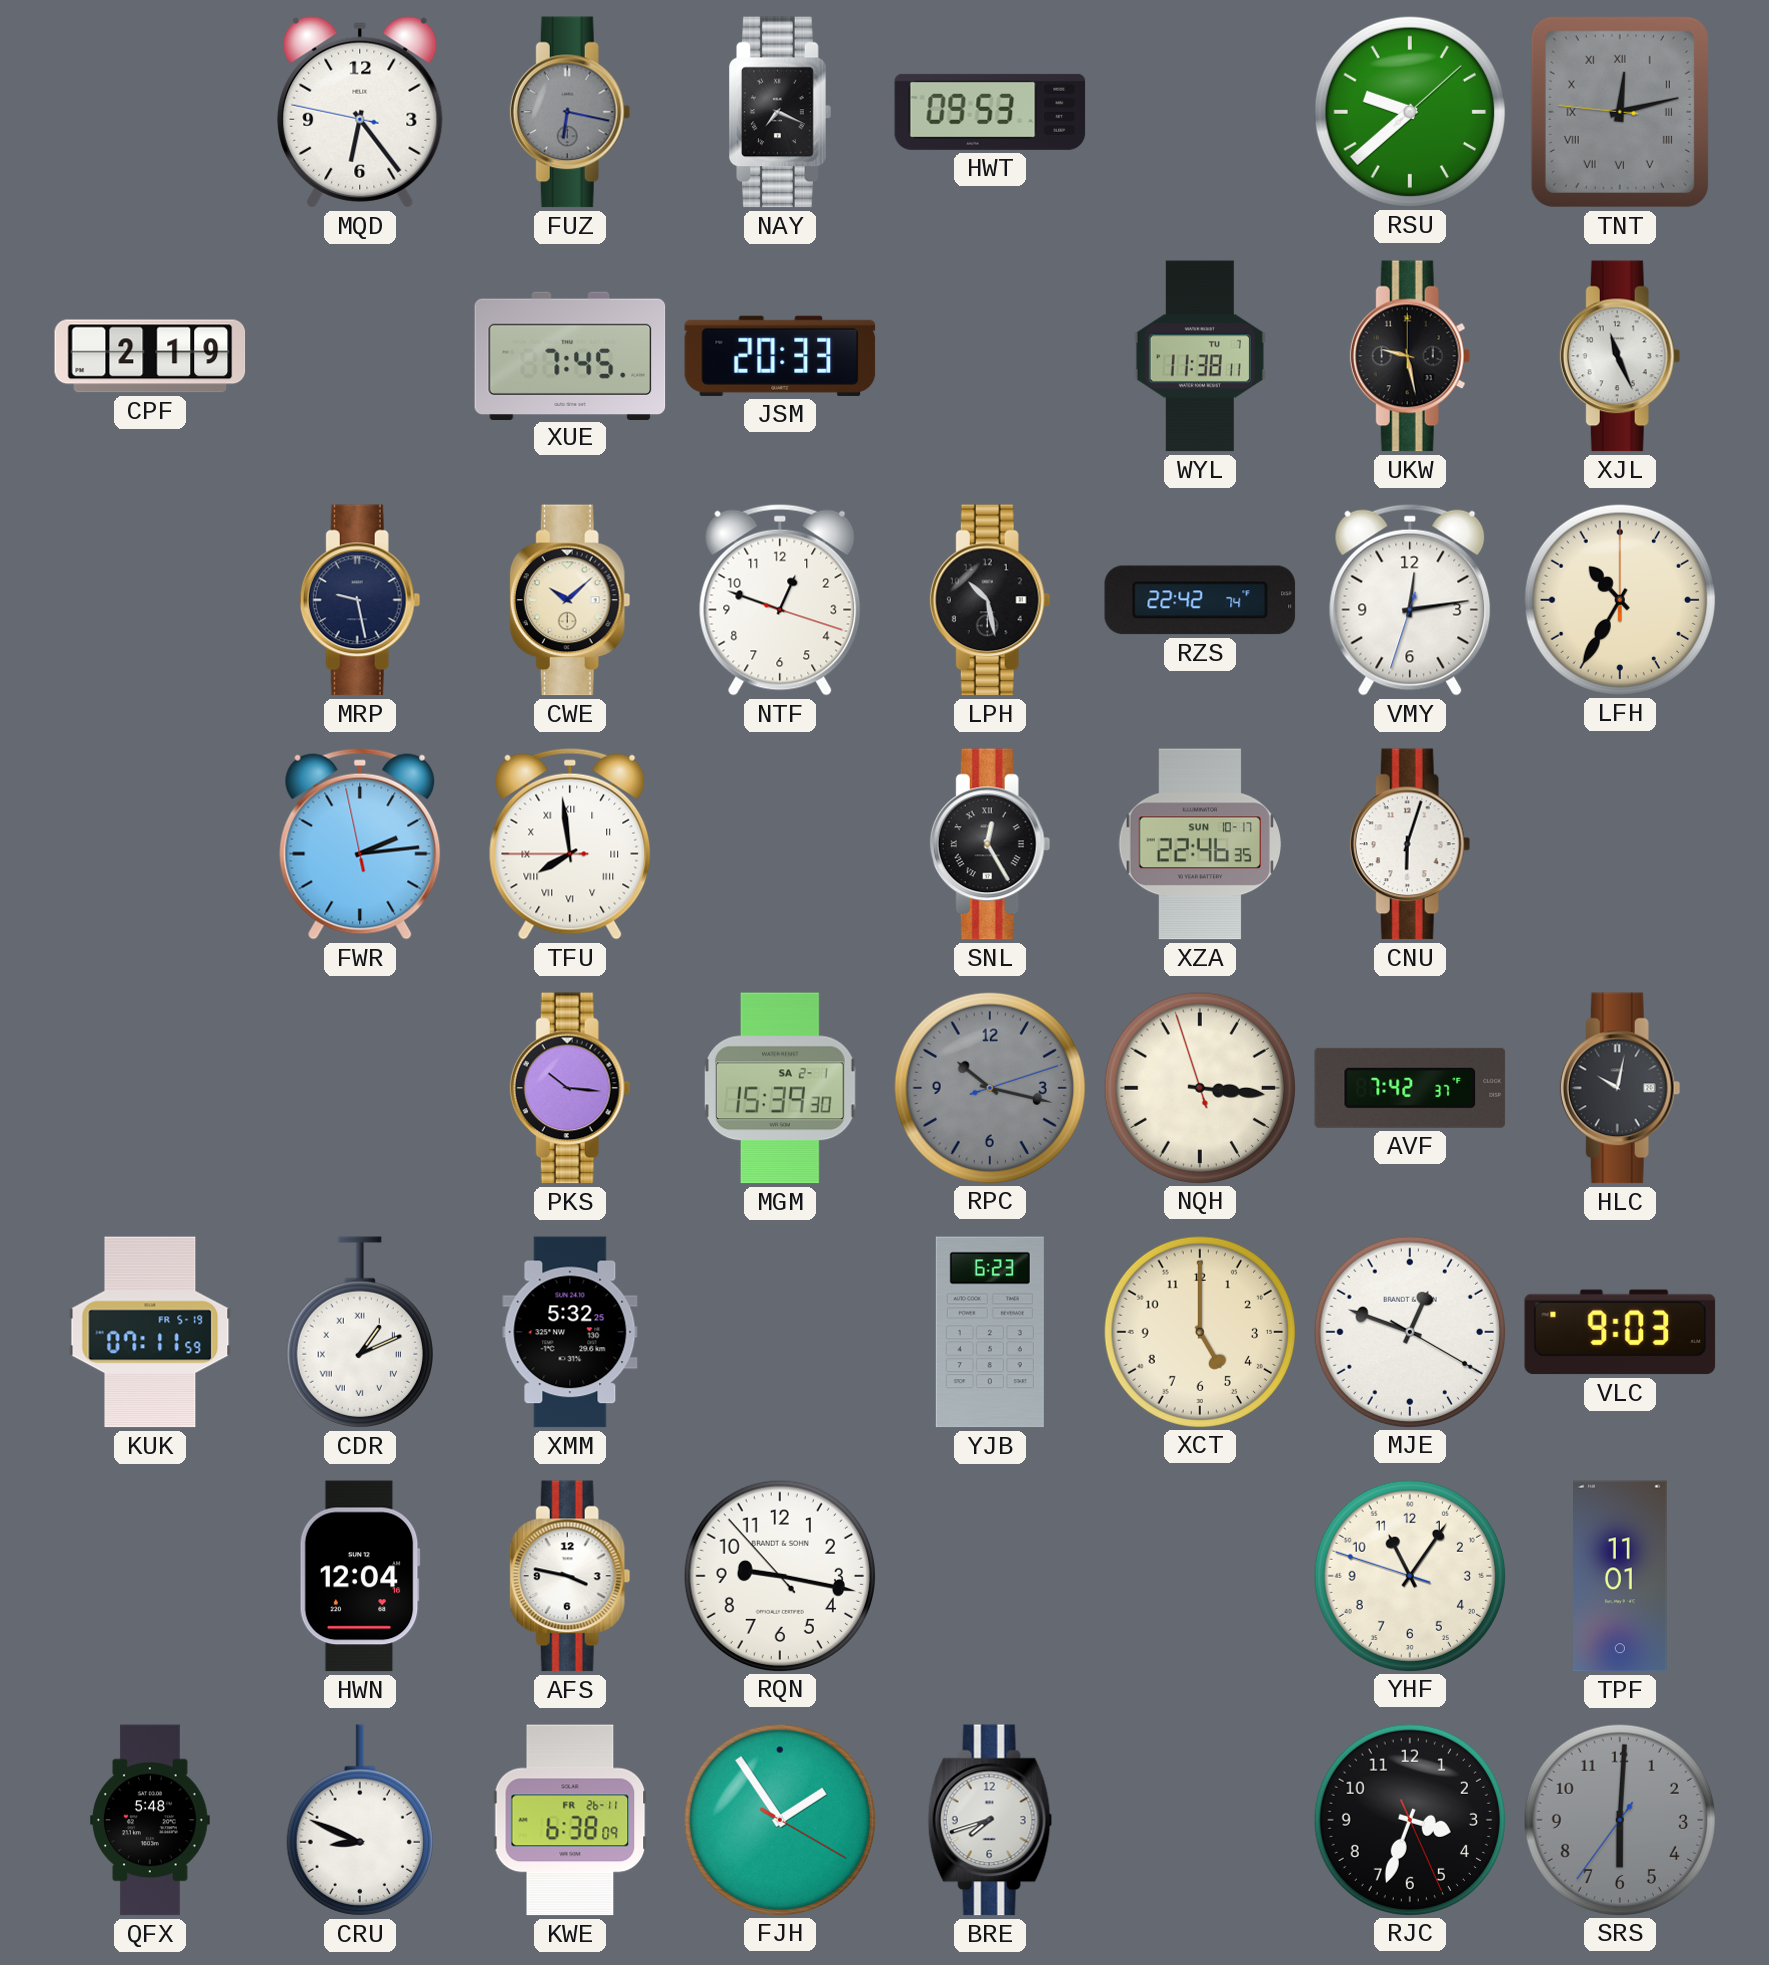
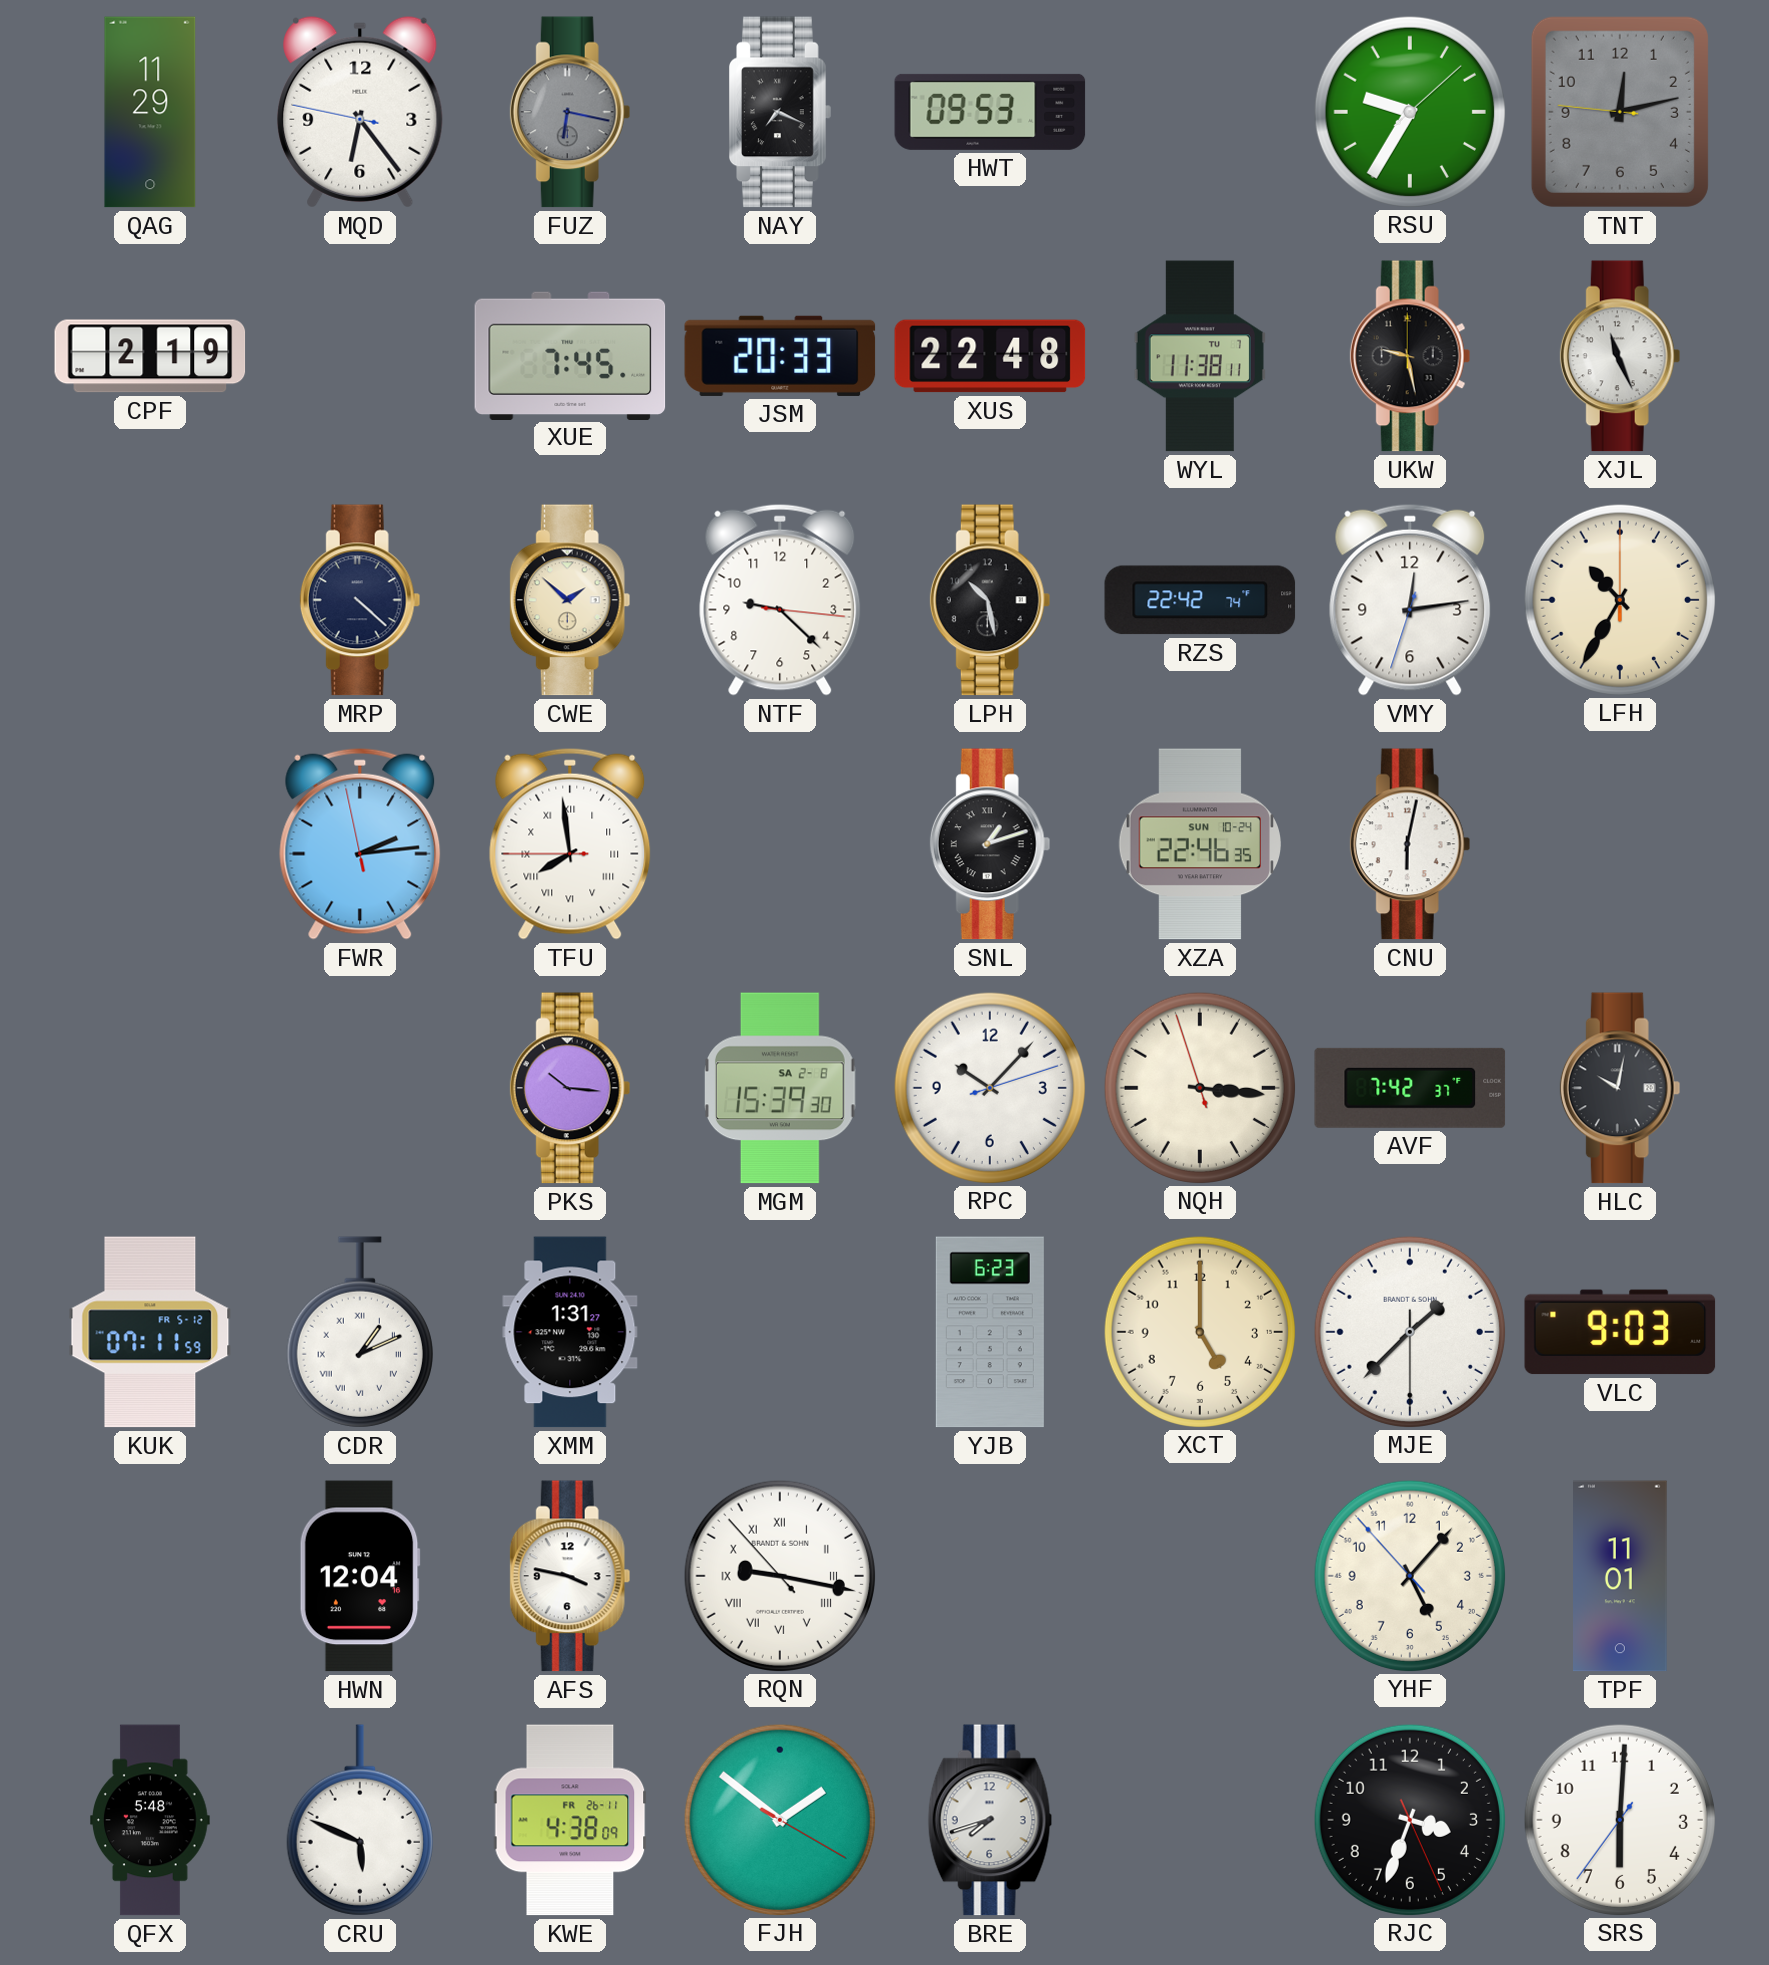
QAG: none -> 11:29
RSU: 9:38 -> 9:35
TNT numerals: Roman -> Arabic
XUS: none -> 22:48
MRP: 9:28 -> 4:22
CWE: 10:08 -> 1:52
NTF: 12:48 -> 9:22
SNL: 12:25 -> 1:12
XZA date: SUN 10-17 -> SUN 10-24
CNU: 6:03 -> 6:02
MGM date: SA 2-1 -> SA 2-8
RPC: 10:17 -> 10:07
RPC dial: grey -> white
KUK date: FR 5-19 -> FR 5-12
XMM: 5:32 -> 1:31
MJE: 12:48 -> 1:37
RQN numerals: Arabic -> Roman
YHF: 11:05 -> 5:06
CRU: 8:49 -> 5:49
KWE: 6:38 -> 4:38
FJH: 1:54 -> 1:51
SRS dial: grey -> white
